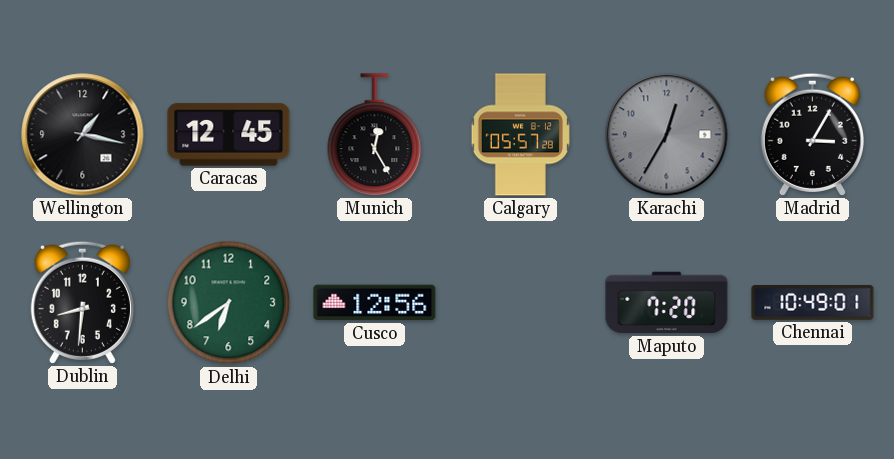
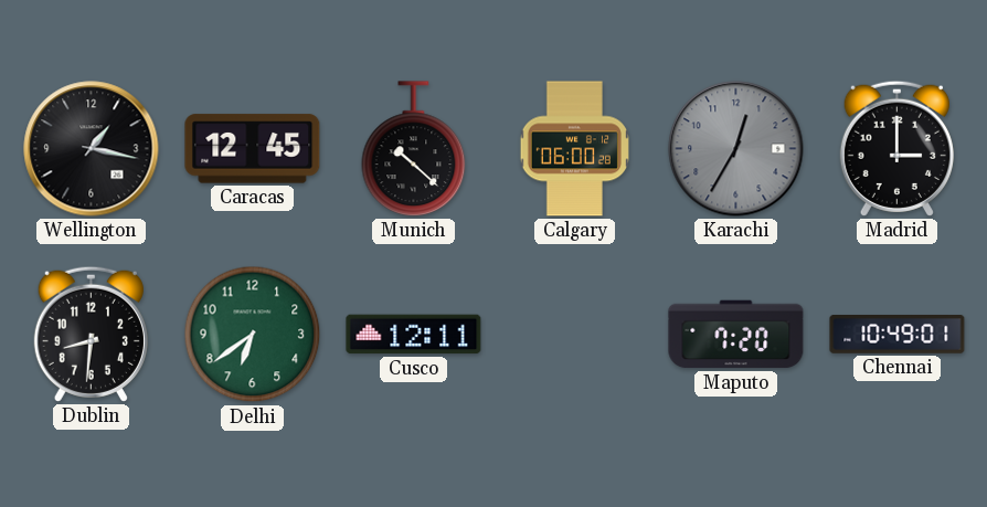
Munich: 12:25 -> 10:22
Calgary: 05:57 -> 06:00
Madrid: 3:05 -> 3:00
Cusco: 12:56 -> 12:11
